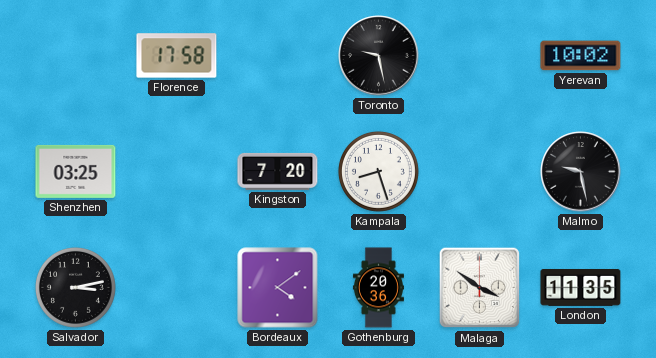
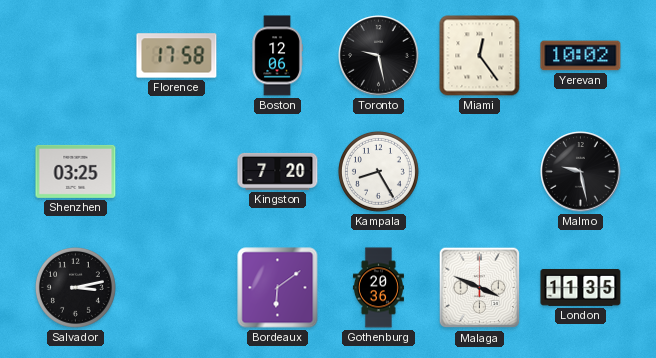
Boston: none -> 12:06
Miami: none -> 12:24
Kampala: 8:27 -> 8:25
Bordeaux: 4:09 -> 6:09
Malaga: 3:51 -> 3:49
